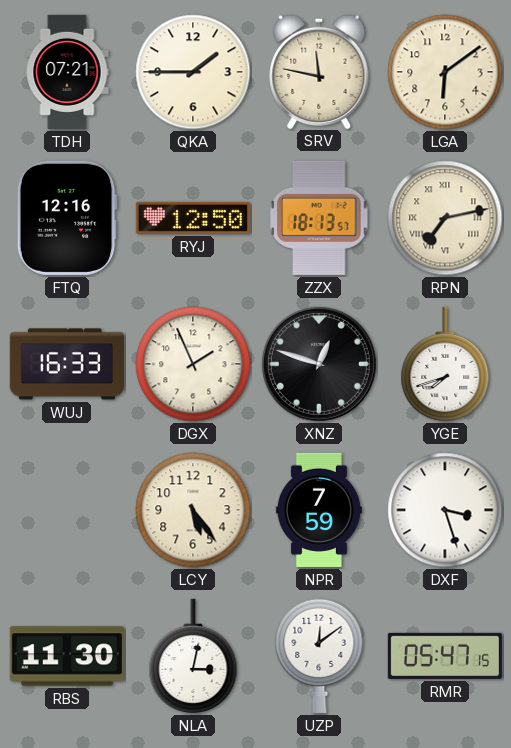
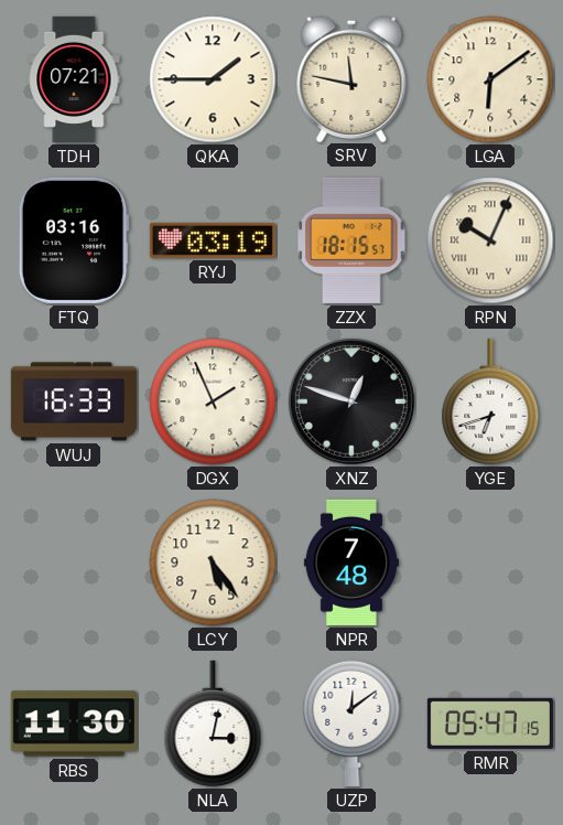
FTQ: 12:16 -> 03:16
RYJ: 12:50 -> 03:19
ZZX: 18:13 -> 18:15
RPN: 7:13 -> 10:04
YGE: 7:42 -> 6:42
NPR: 7:59 -> 7:48
DXF: 3:27 -> none
